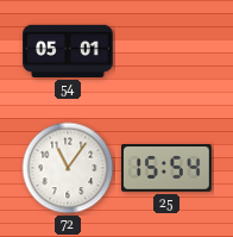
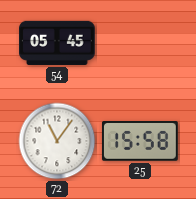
54: 05:01 -> 05:45
25: 15:54 -> 15:58
